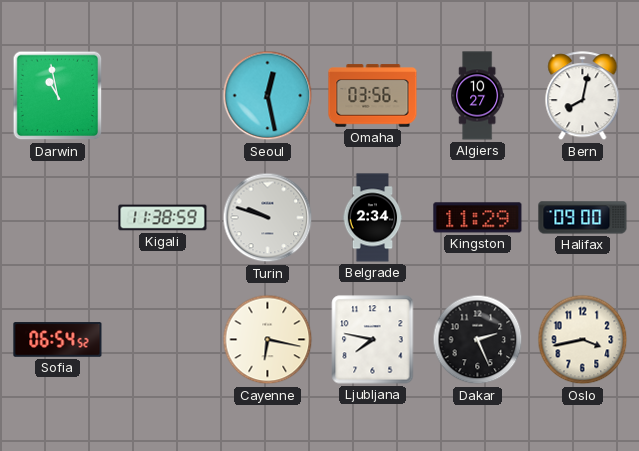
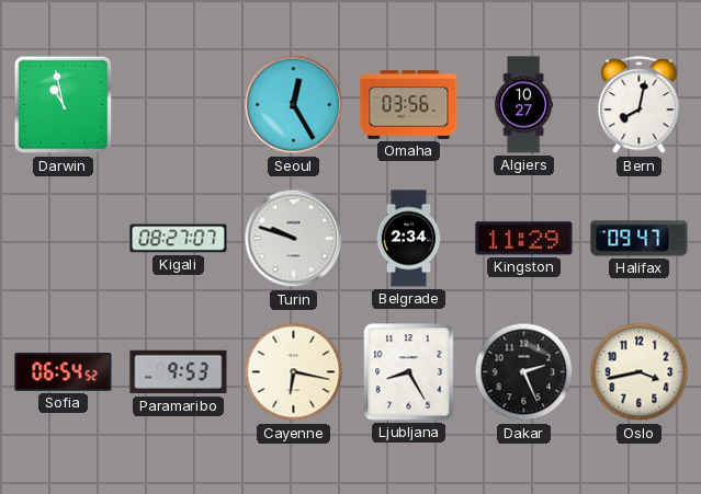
Seoul: 12:28 -> 12:25
Kigali: 11:38 -> 08:27
Halifax: 09:00 -> 09:47
Paramaribo: none -> 9:53
Ljubljana: 7:47 -> 8:25
